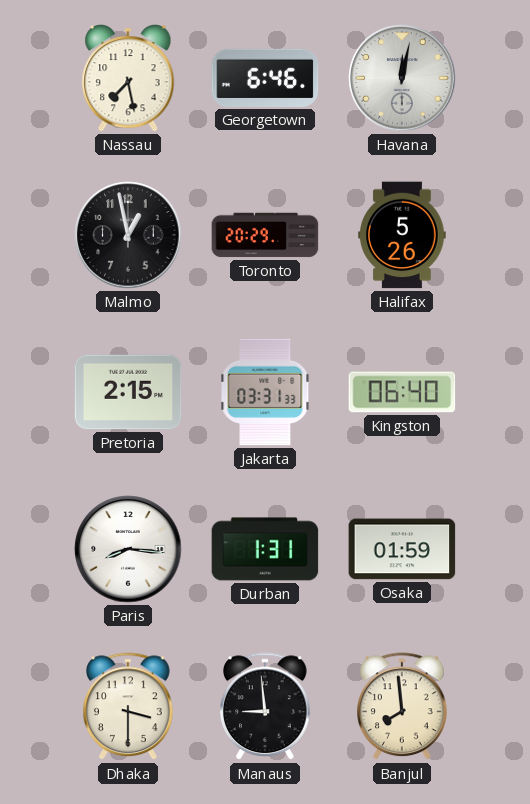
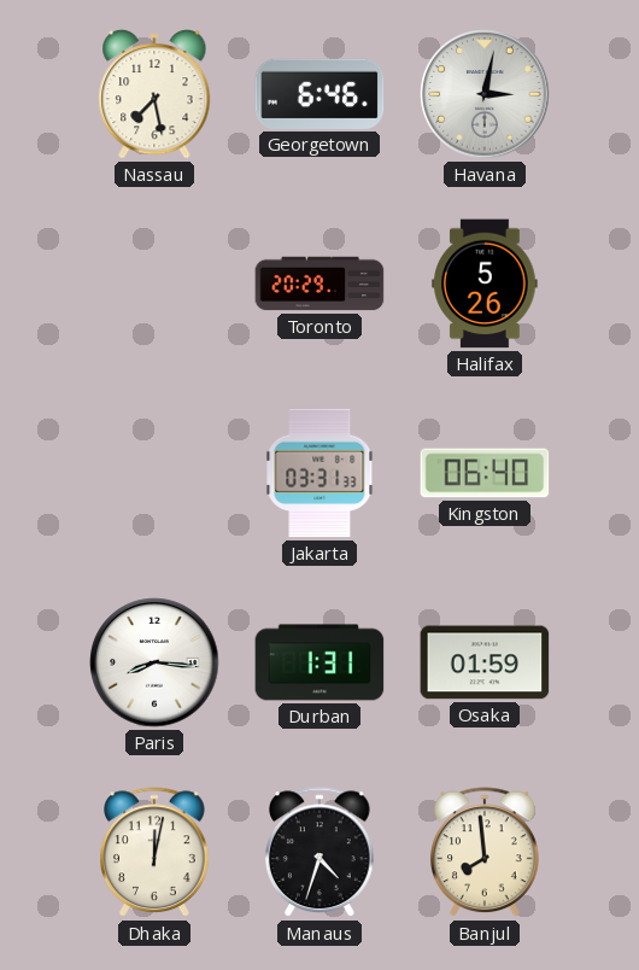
Havana: 12:02 -> 3:02
Malmo: 12:58 -> none
Pretoria: 2:15 -> none
Dhaka: 3:30 -> 12:02
Manaus: 8:59 -> 4:33
